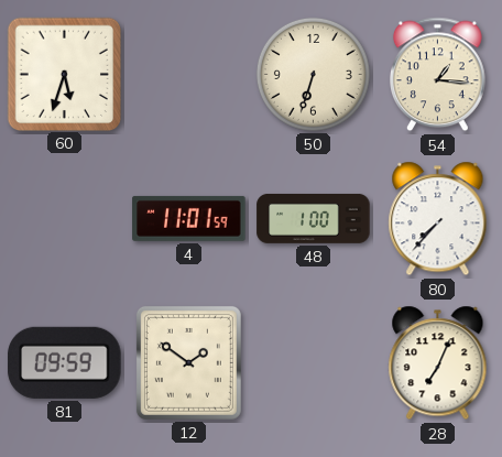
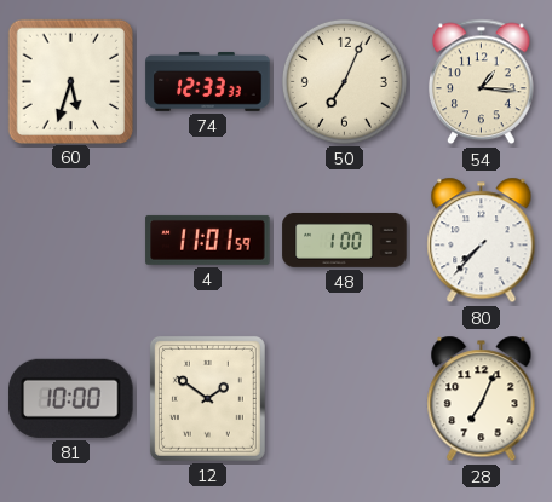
74: none -> 12:33
50: 6:33 -> 7:04
81: 09:59 -> 10:00
